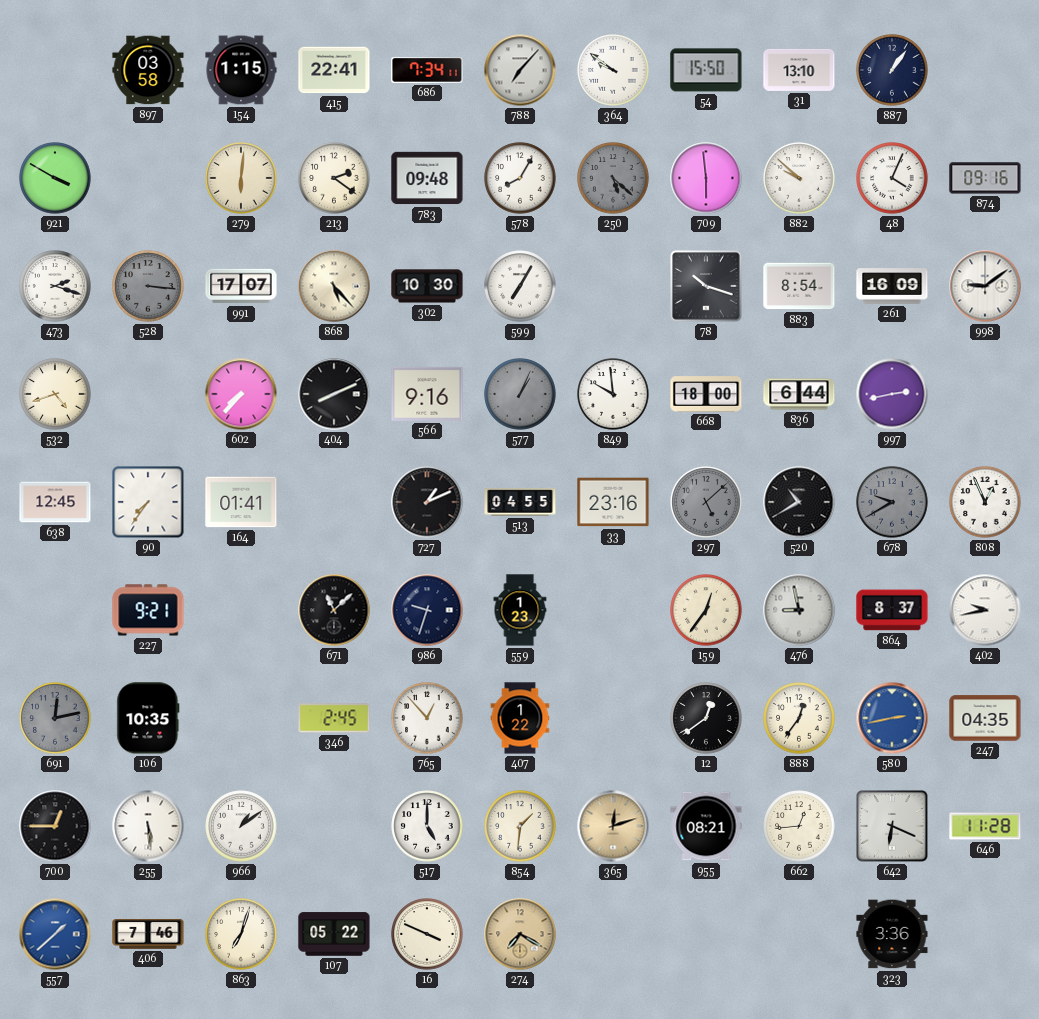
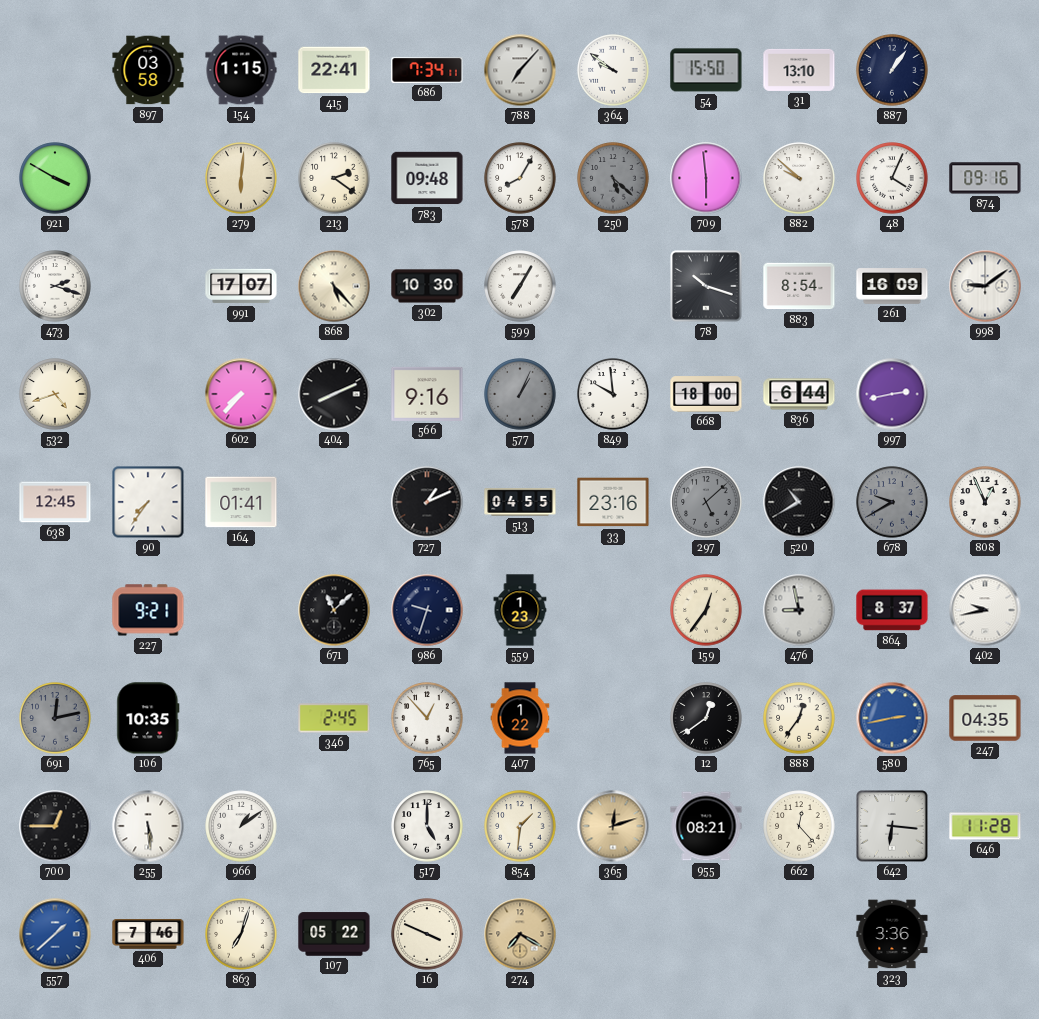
528: 3:16 -> none
662: 12:44 -> 12:23
642: 6:19 -> 6:16
